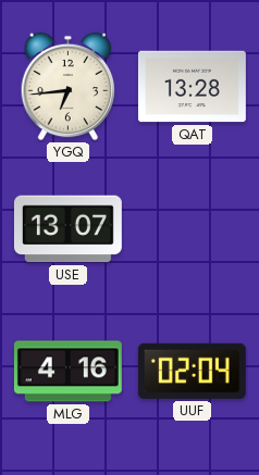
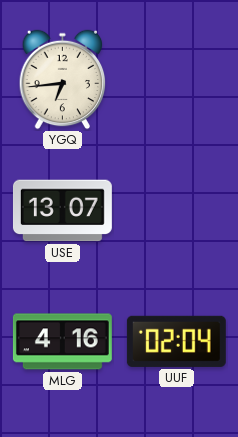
QAT: 13:28 -> none
